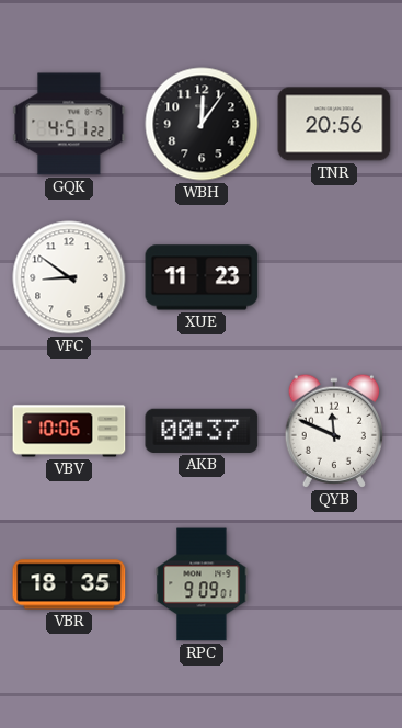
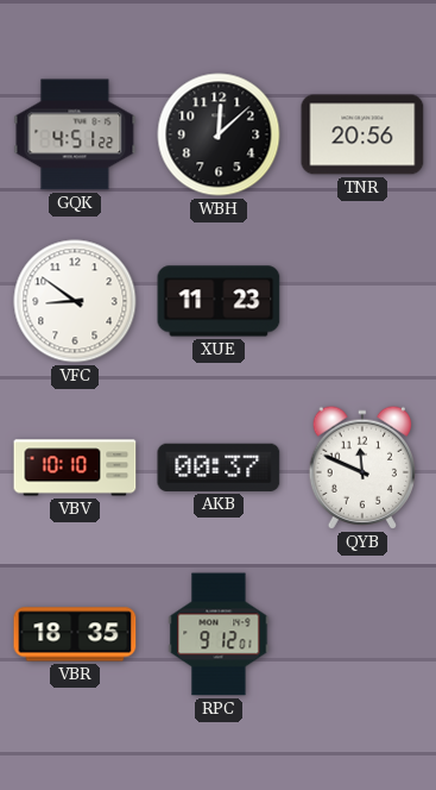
WBH: 12:06 -> 12:08
VBV: 10:06 -> 10:10
RPC: 9:09 -> 9:12
